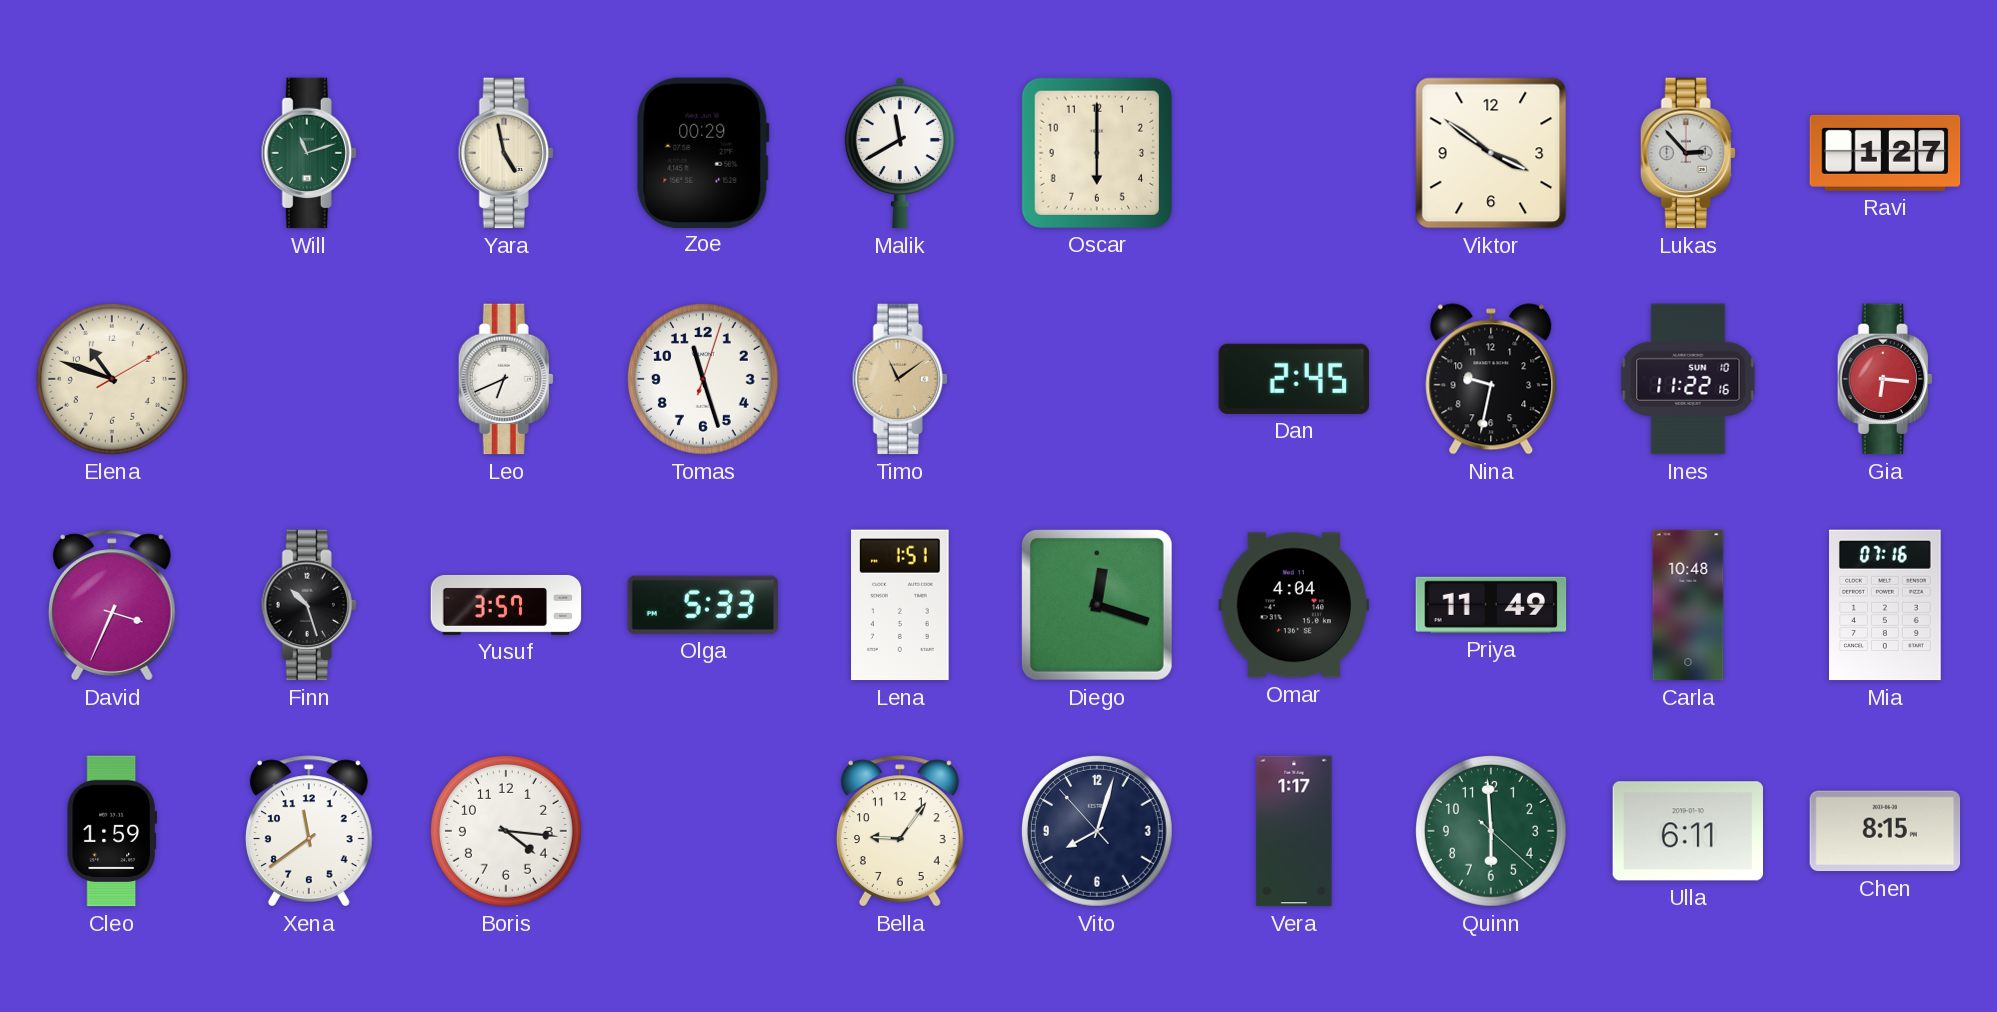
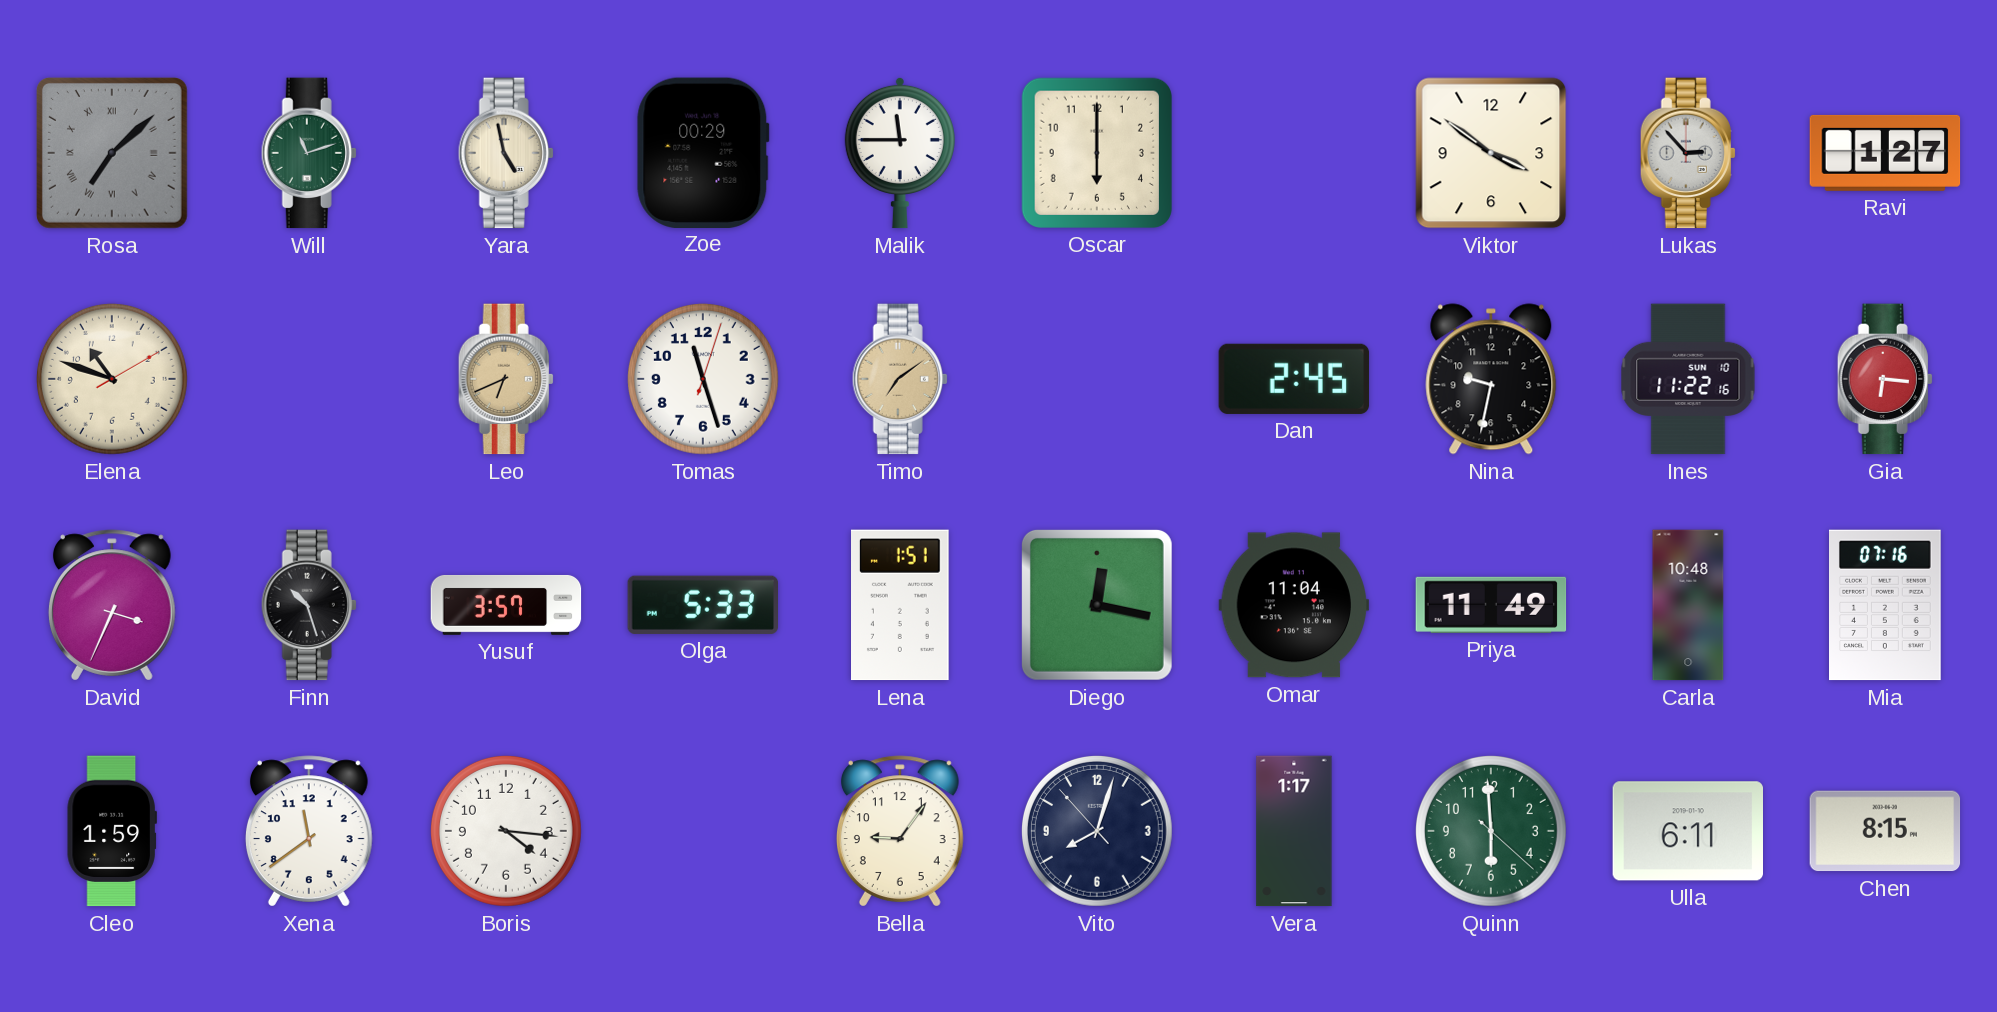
Rosa: none -> 7:08
Malik: 11:40 -> 11:45
Leo dial: white -> champagne
Timo: 11:09 -> 7:09
Diego: 12:18 -> 12:17
Omar: 4:04 -> 11:04
